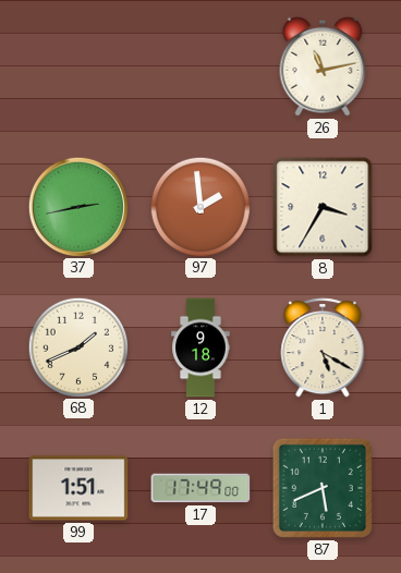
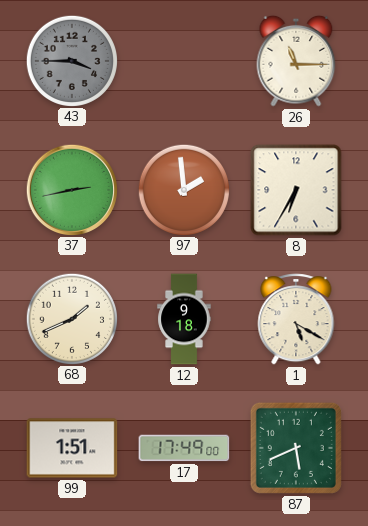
43: none -> 3:45
26: 11:13 -> 11:15
8: 3:35 -> 6:35
